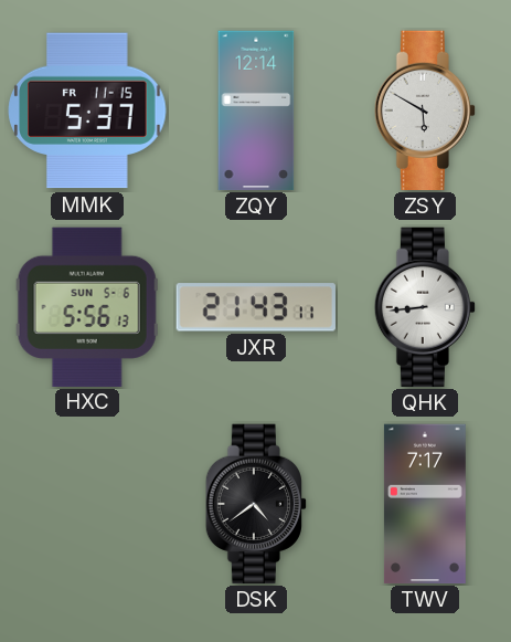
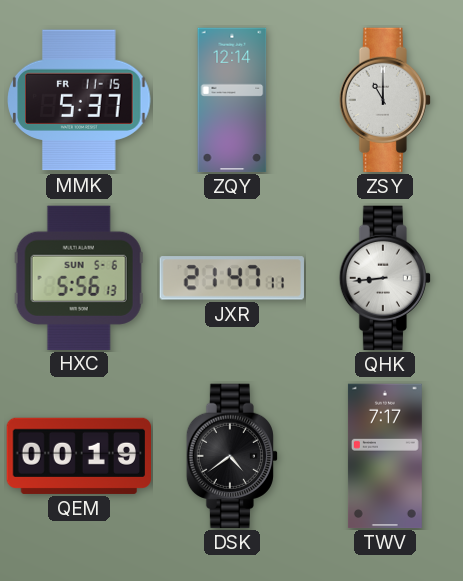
ZSY: 5:50 -> 11:00
JXR: 21:43 -> 21:47
QEM: none -> 00:19
